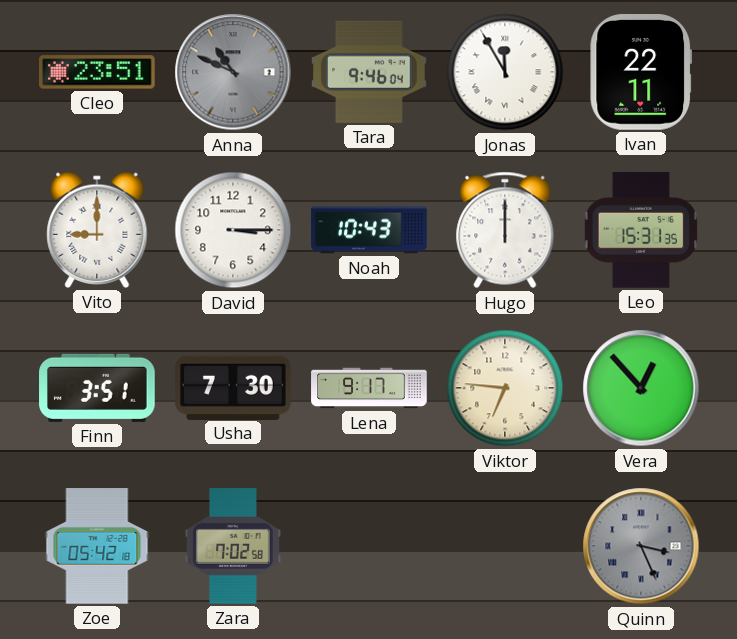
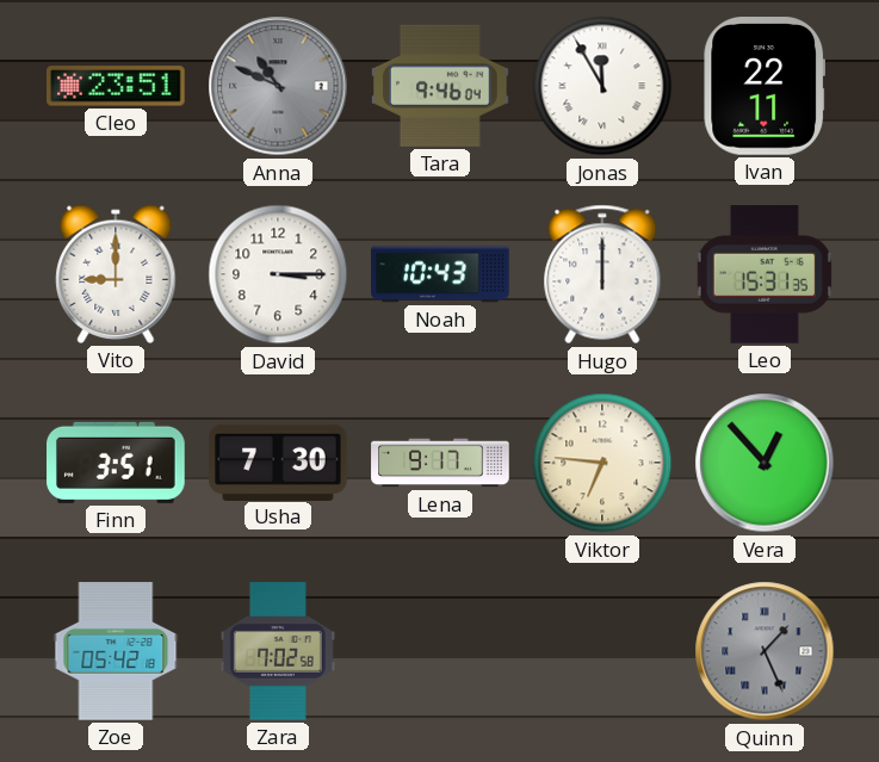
Quinn: 3:26 -> 1:26
